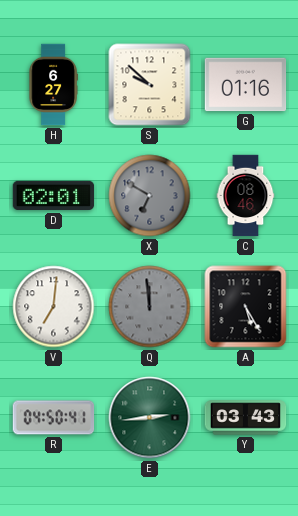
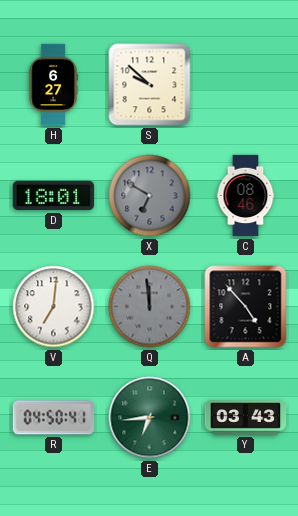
G: 01:16 -> none
D: 02:01 -> 18:01
A: 5:25 -> 4:53
E: 2:44 -> 6:44
